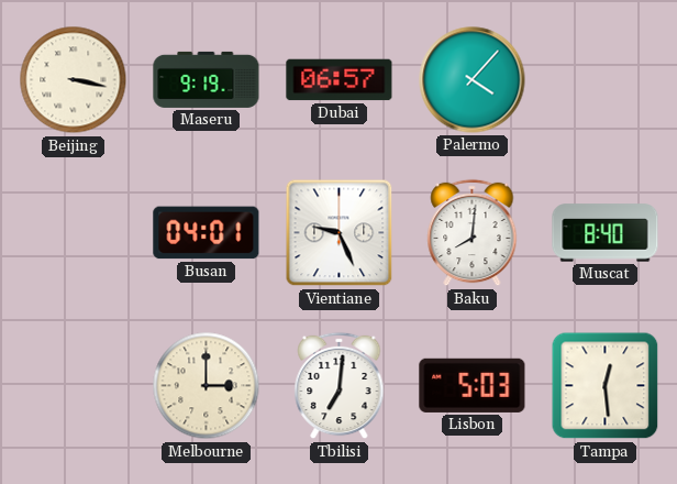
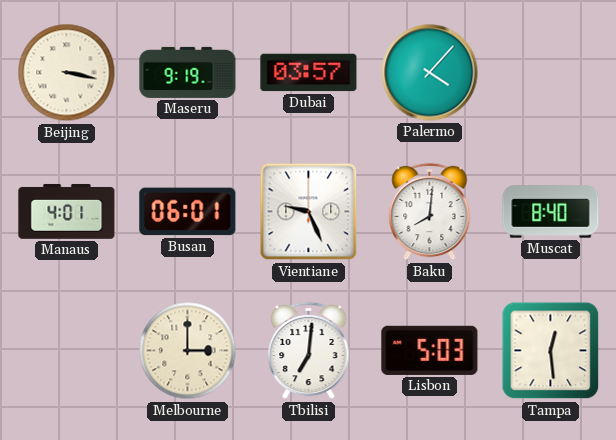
Dubai: 06:57 -> 03:57
Manaus: none -> 4:01
Busan: 04:01 -> 06:01
